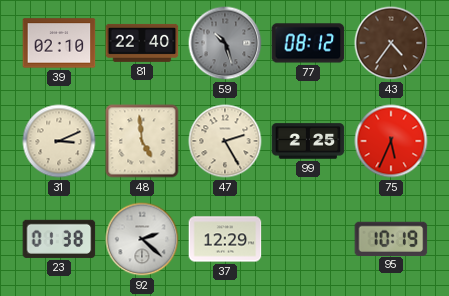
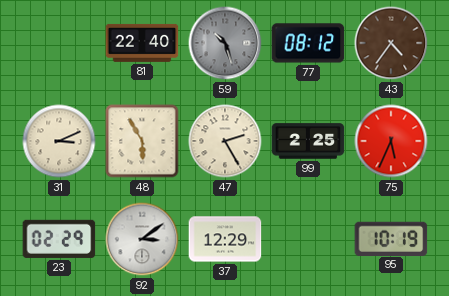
39: 02:10 -> none
48: 4:59 -> 5:55
23: 01:38 -> 02:29
92: 2:22 -> 3:09
